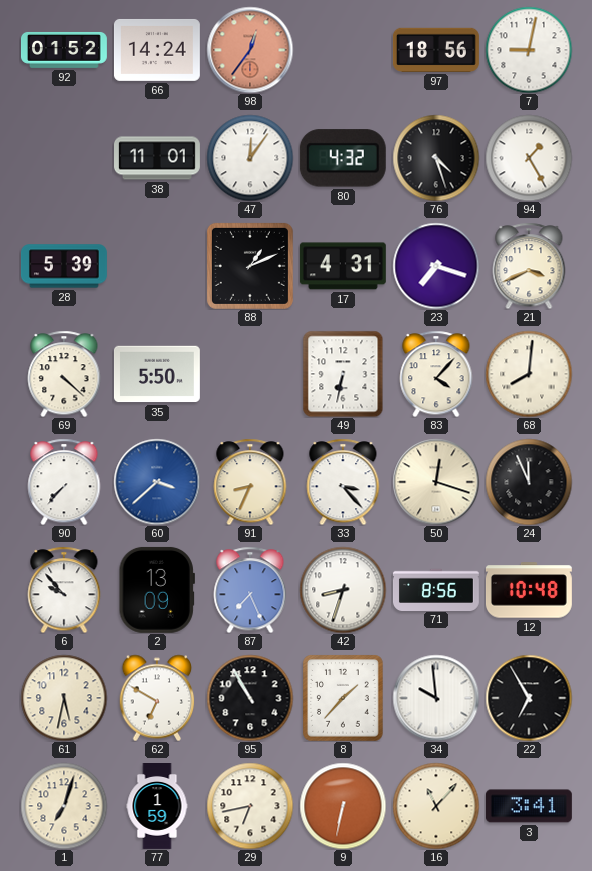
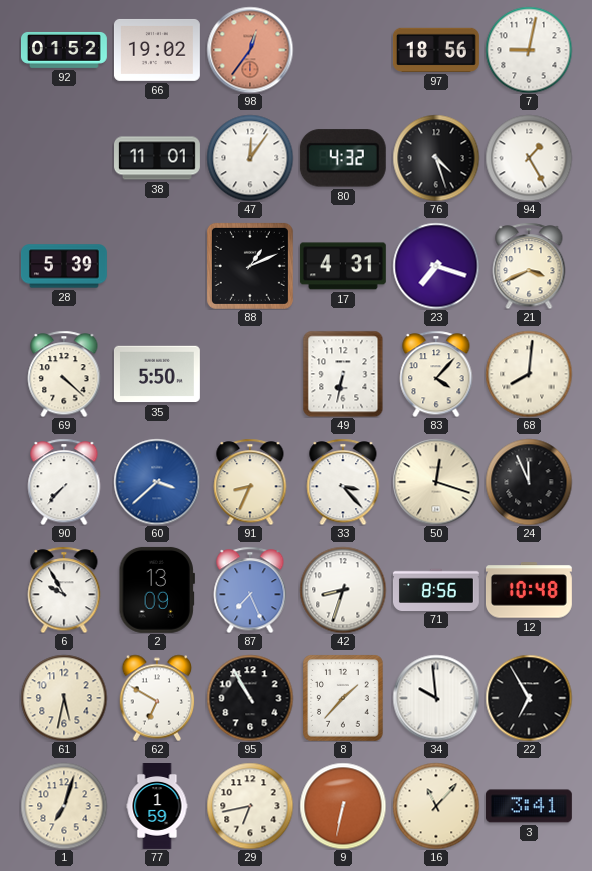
66: 14:24 -> 19:02
6: 9:53 -> 9:55
